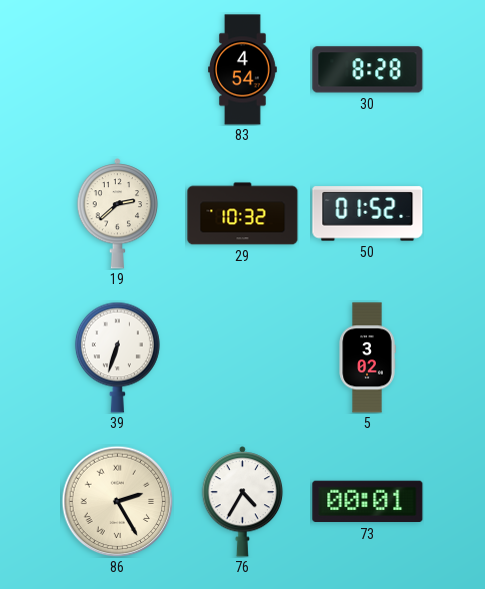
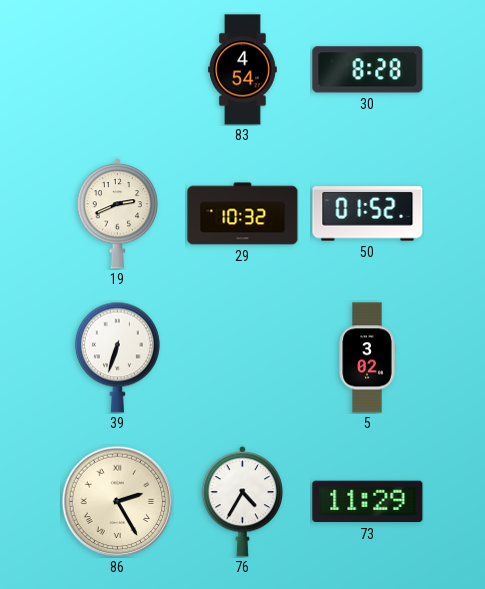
19: 2:38 -> 2:41
73: 00:01 -> 11:29
